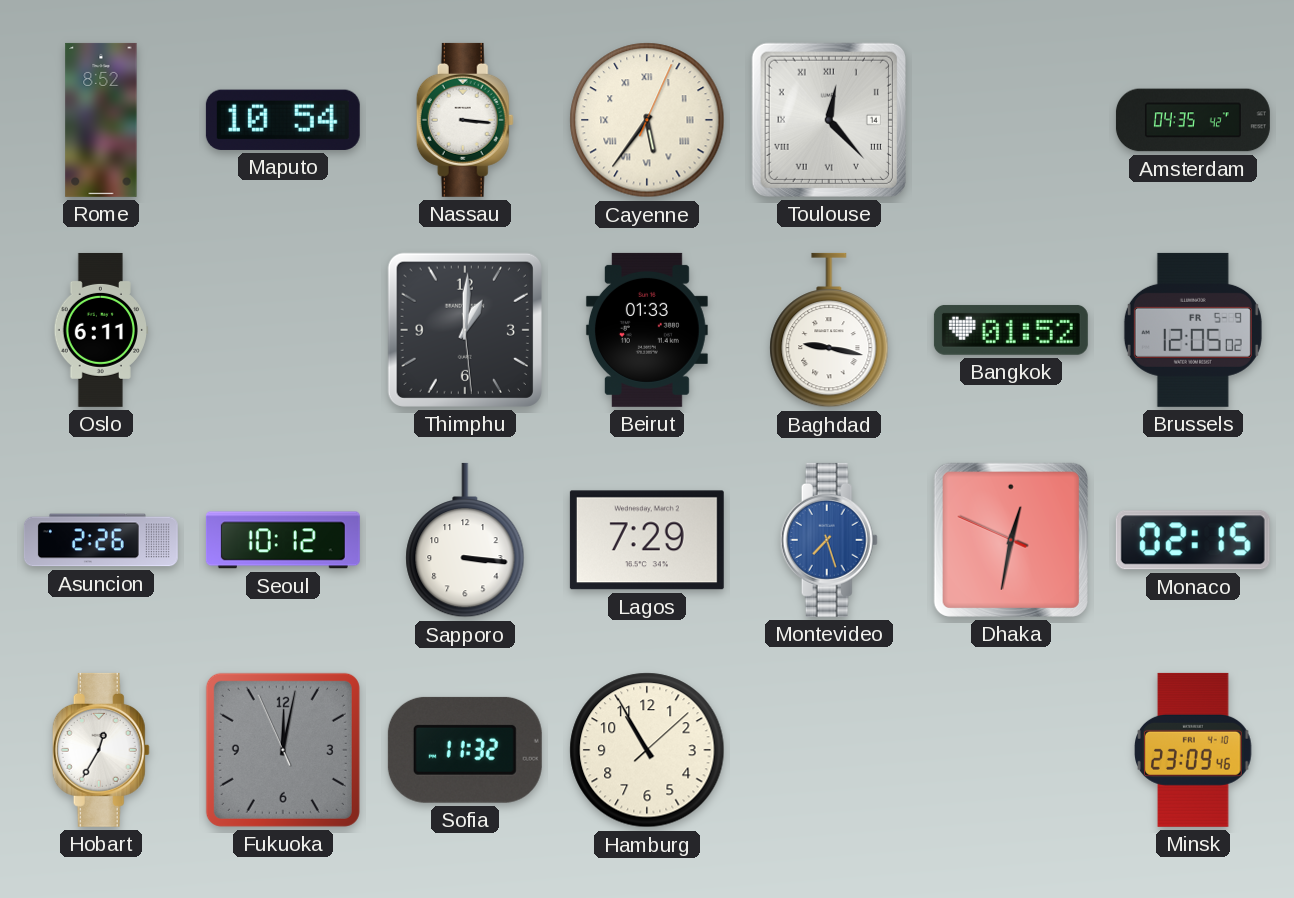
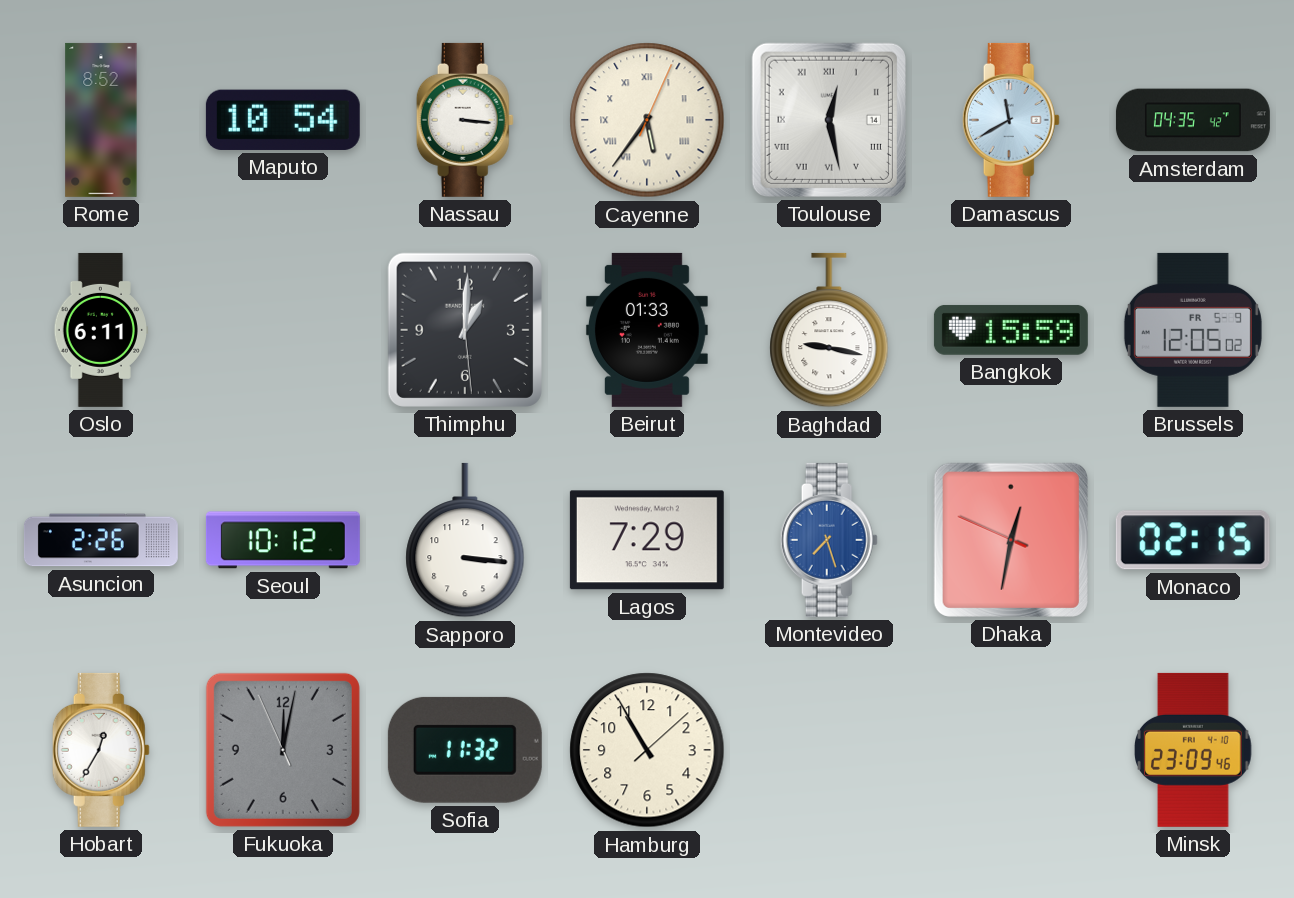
Toulouse: 12:23 -> 12:28
Damascus: none -> 11:40
Bangkok: 01:52 -> 15:59
